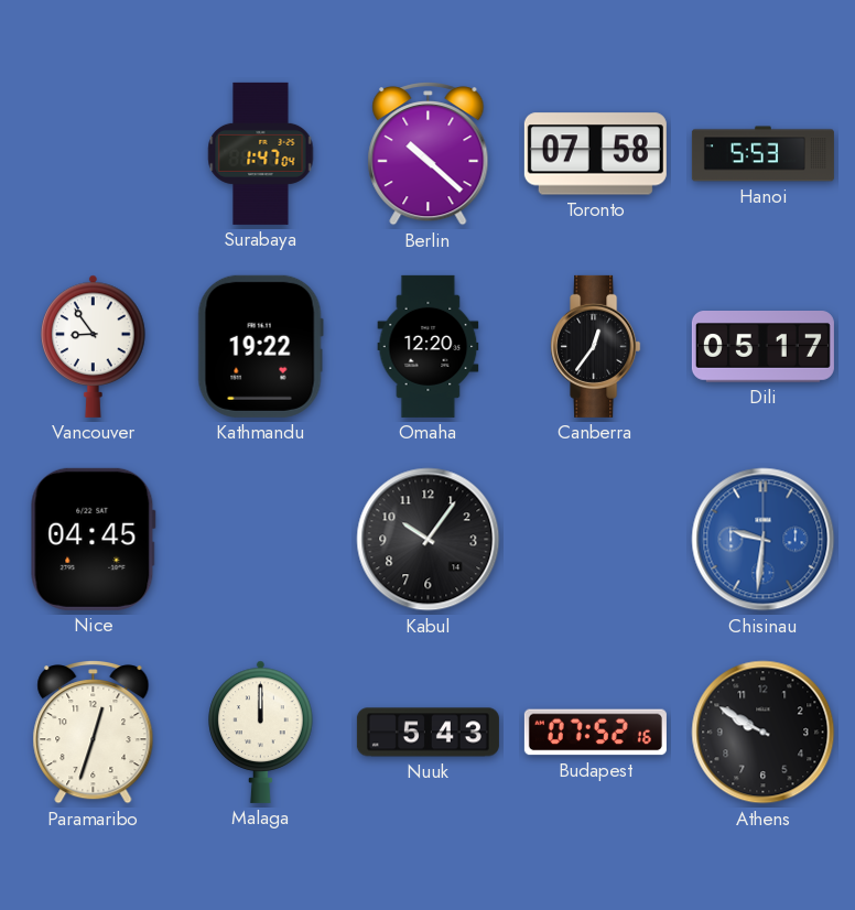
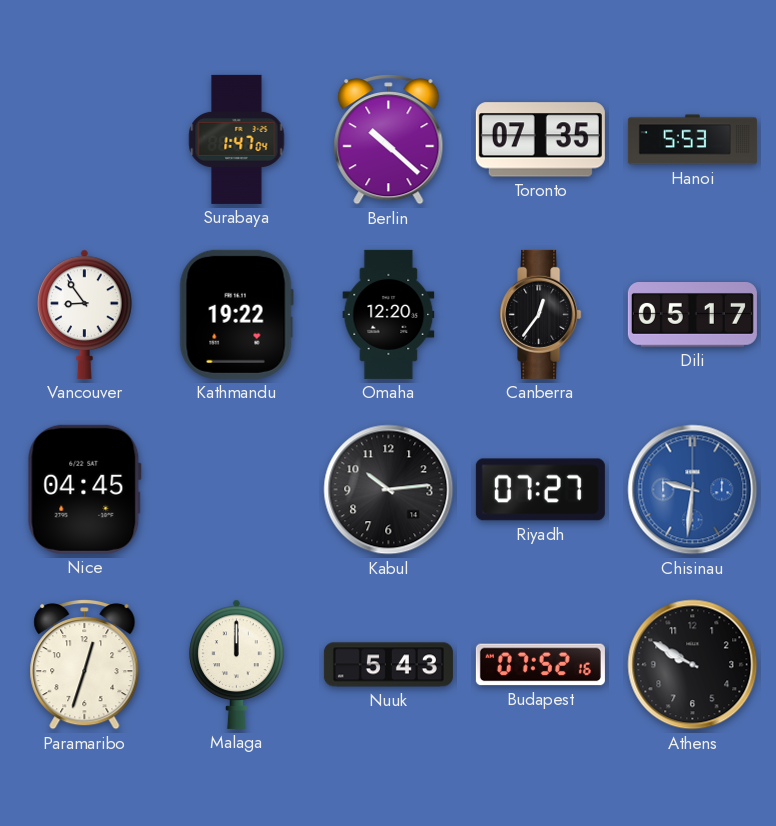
Toronto: 07:58 -> 07:35
Kabul: 10:06 -> 10:14
Riyadh: none -> 07:27
